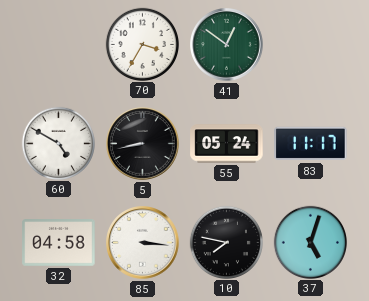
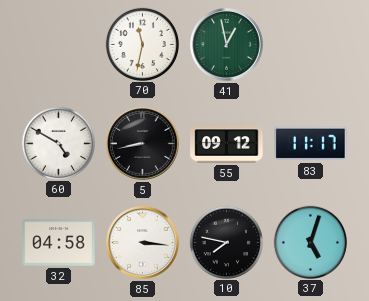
70: 3:35 -> 11:32
41: 12:51 -> 12:58
55: 05:24 -> 09:12
